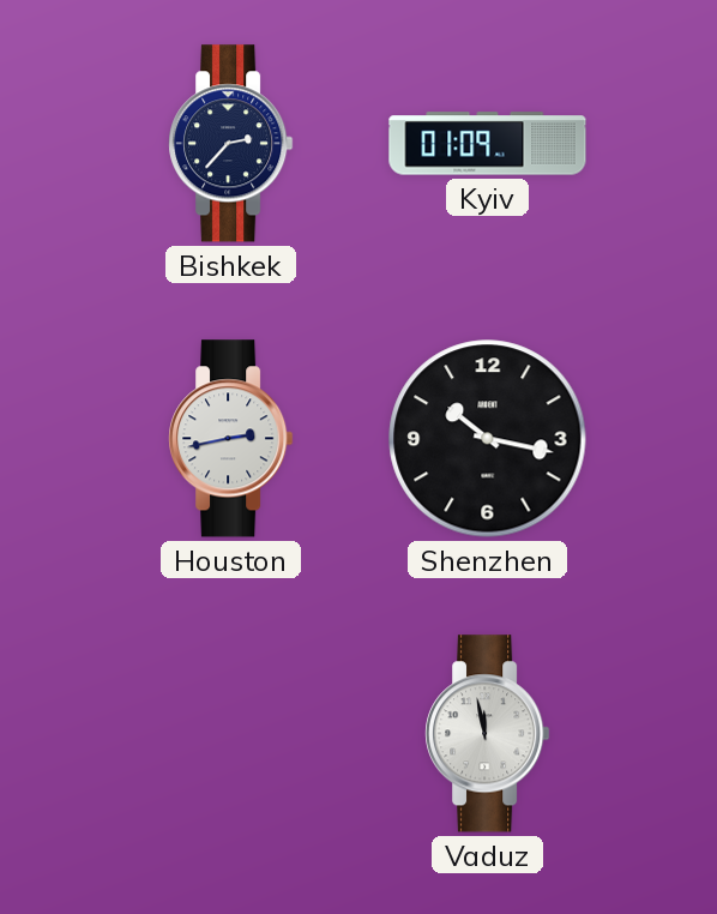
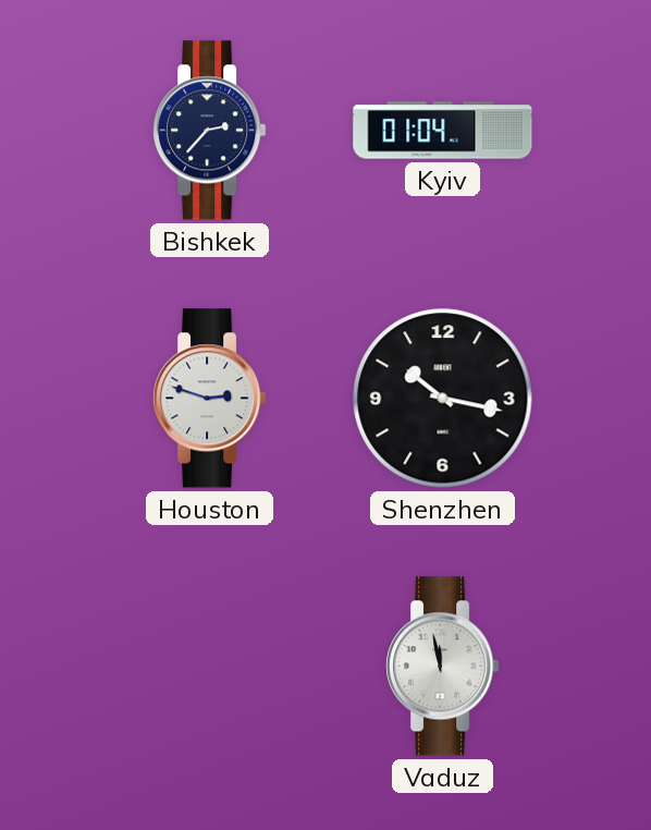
Kyiv: 01:09 -> 01:04
Houston: 2:43 -> 2:48
